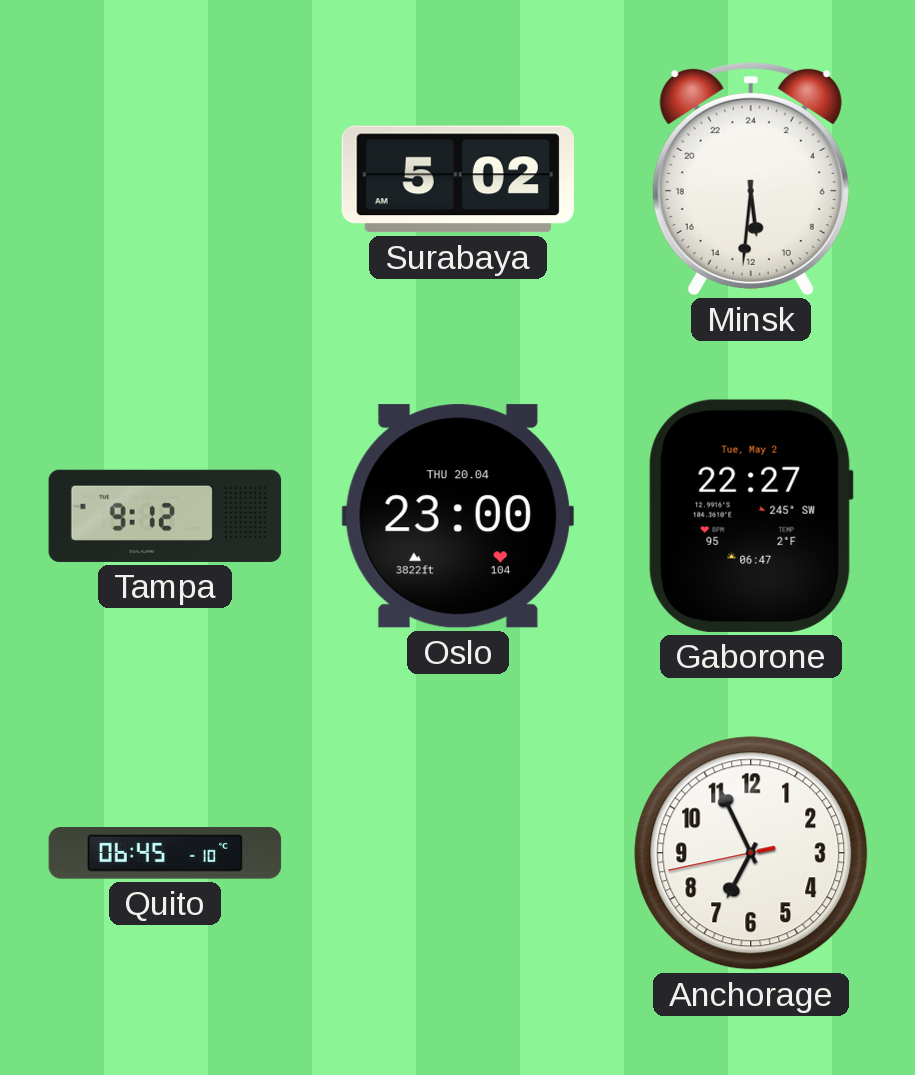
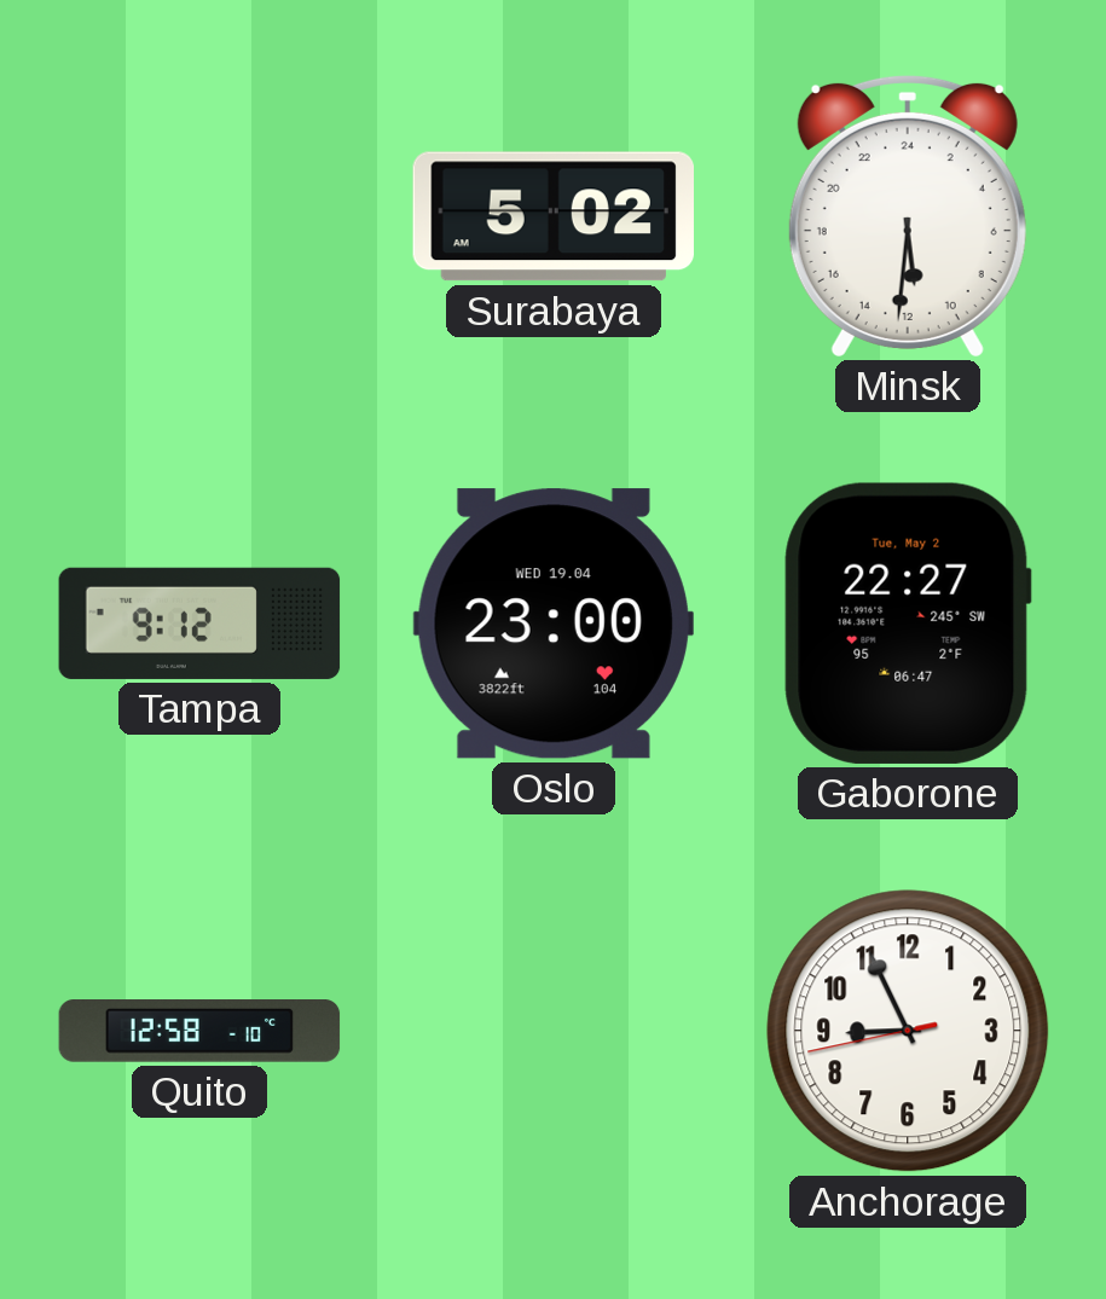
Oslo date: THU 20.04 -> WED 19.04
Quito: 06:45 -> 12:58
Anchorage: 6:55 -> 8:55
